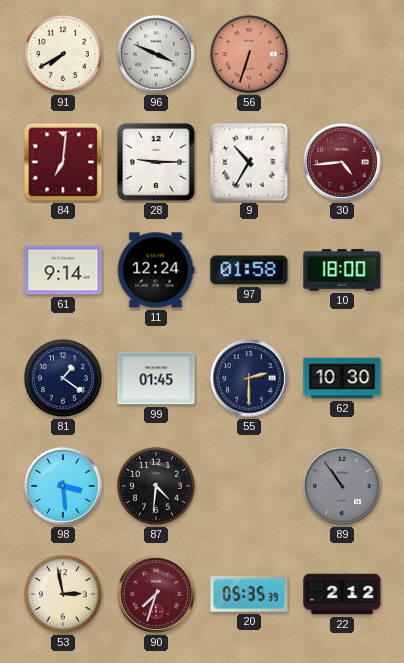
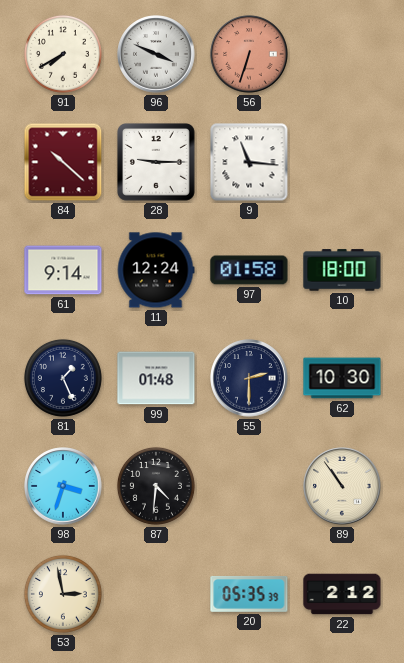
84: 7:01 -> 10:22
9: 10:35 -> 11:16
30: 4:44 -> none
81: 1:21 -> 1:26
99: 01:45 -> 01:48
98: 3:29 -> 3:33
89 dial: grey -> cream
90: 7:33 -> none
